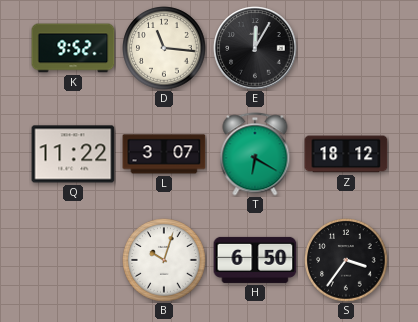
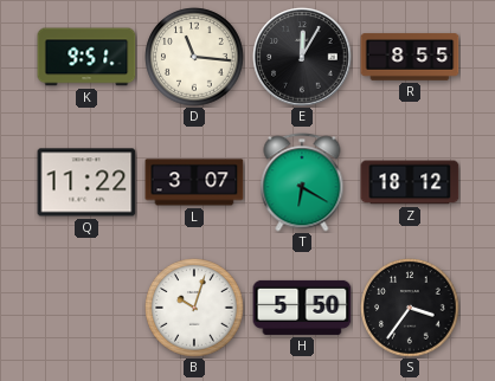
K: 9:52 -> 9:51
R: none -> 8:55
H: 6:50 -> 5:50
